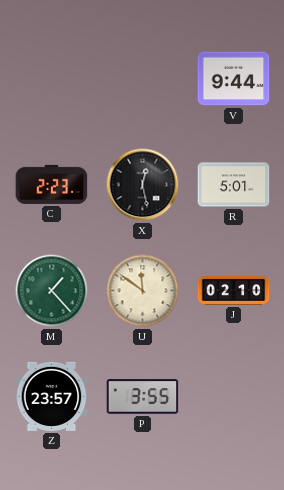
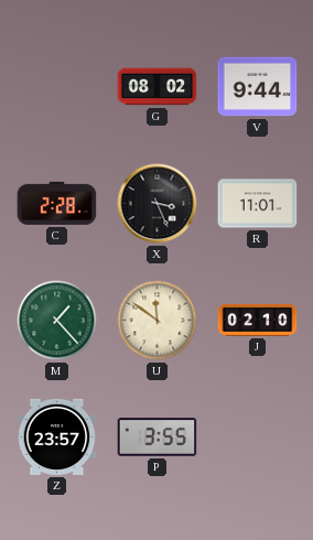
G: none -> 08:02
C: 2:23 -> 2:28
X: 12:28 -> 3:26
R: 5:01 -> 11:01
